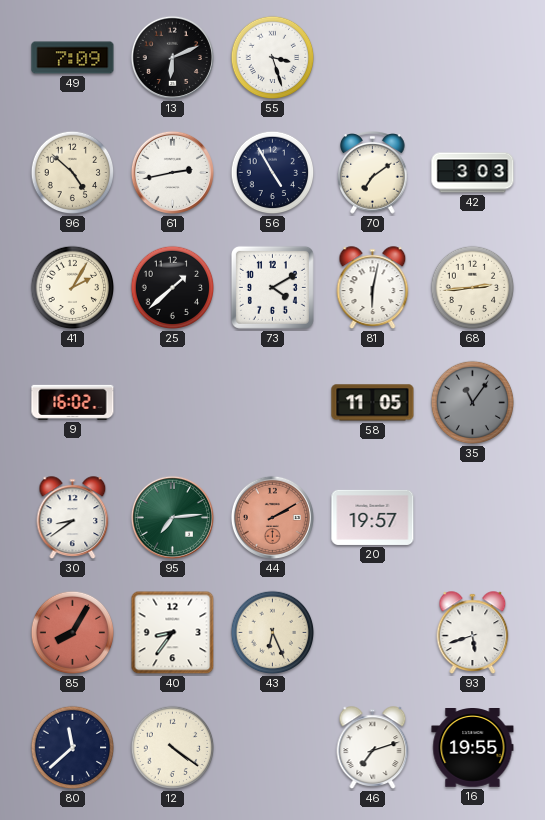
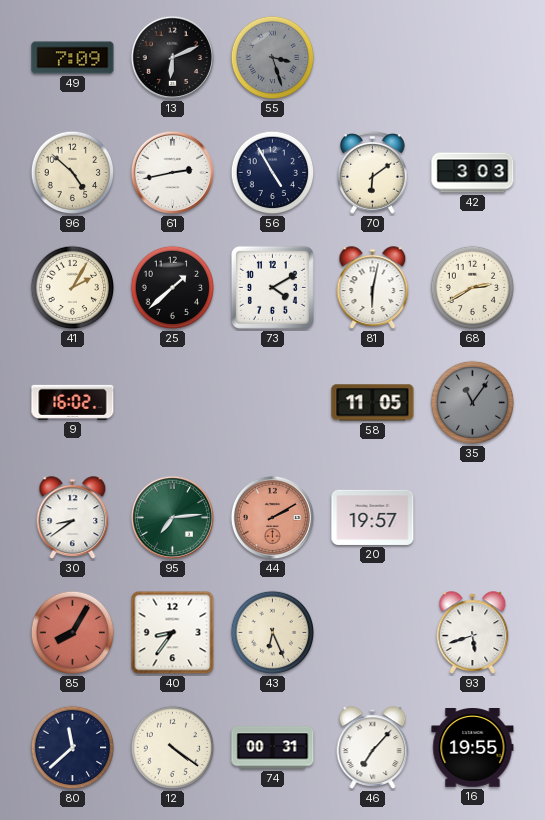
55 dial: white -> grey
70: 7:09 -> 6:09
68: 2:44 -> 2:40
74: none -> 00:31
46: 7:12 -> 7:07
